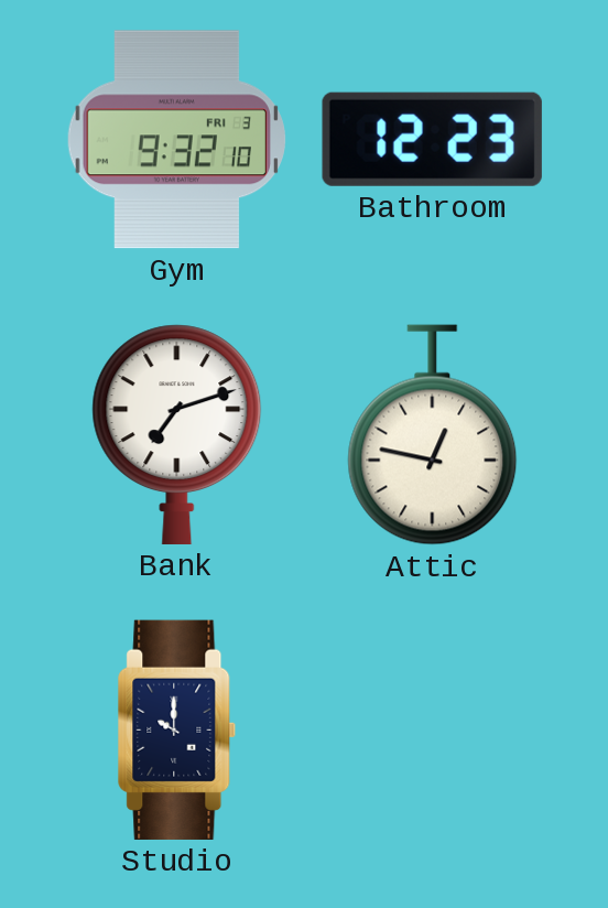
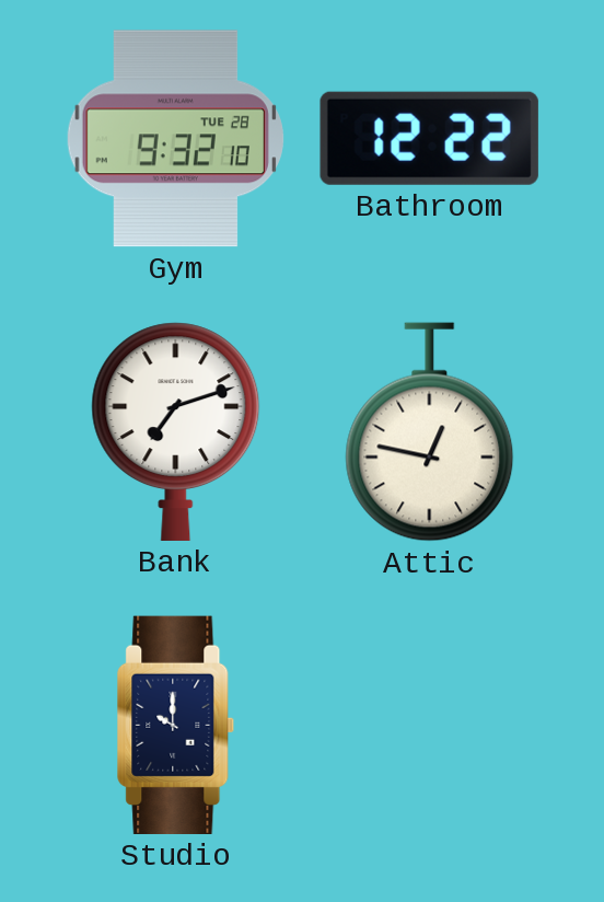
Gym date: FRI 3 -> TUE 28
Bathroom: 12:23 -> 12:22
